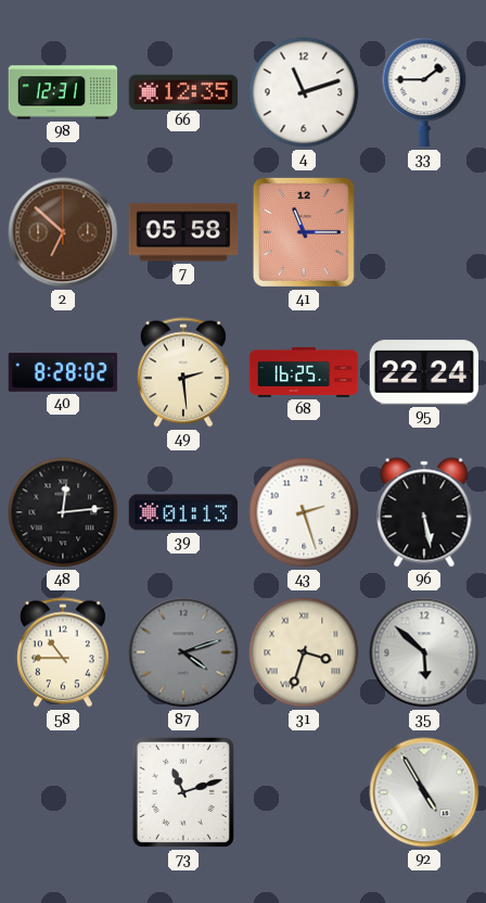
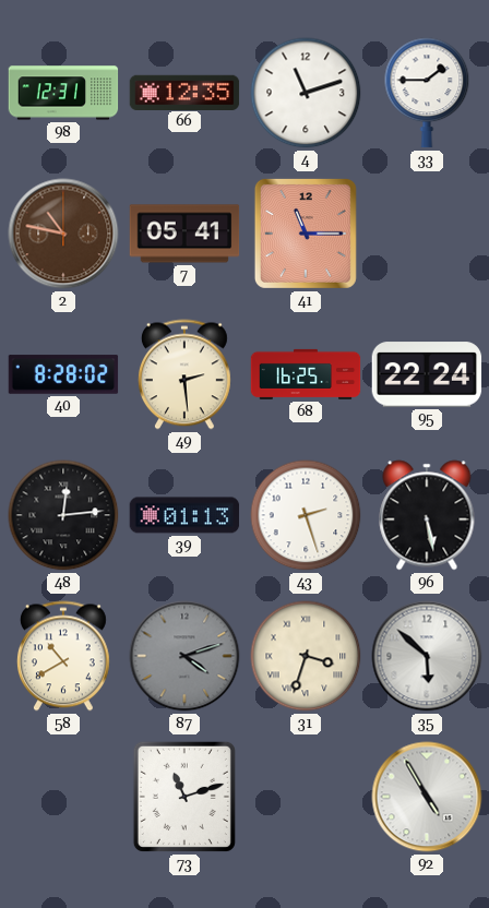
2: 6:52 -> 10:47
7: 05:58 -> 05:41
58: 10:45 -> 10:40
